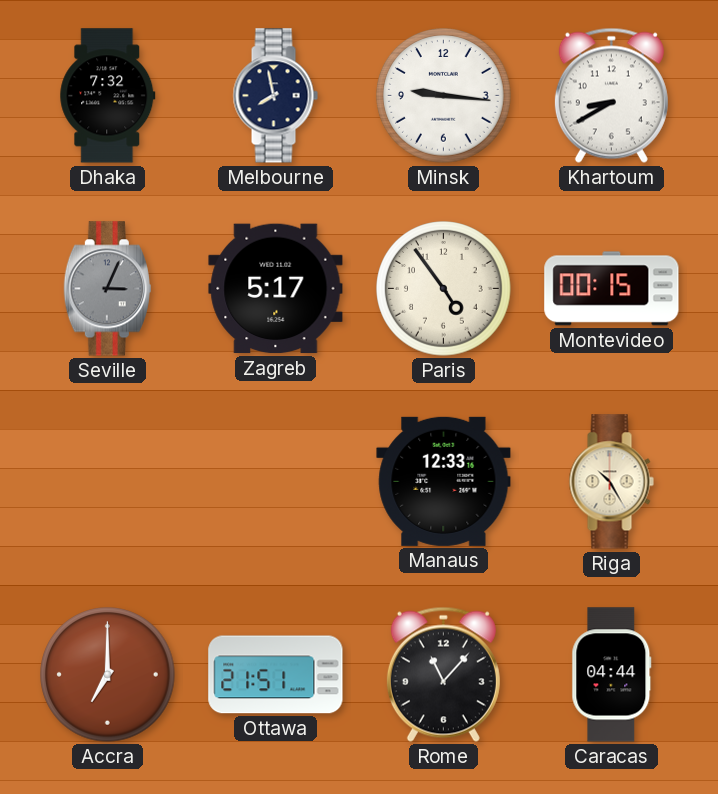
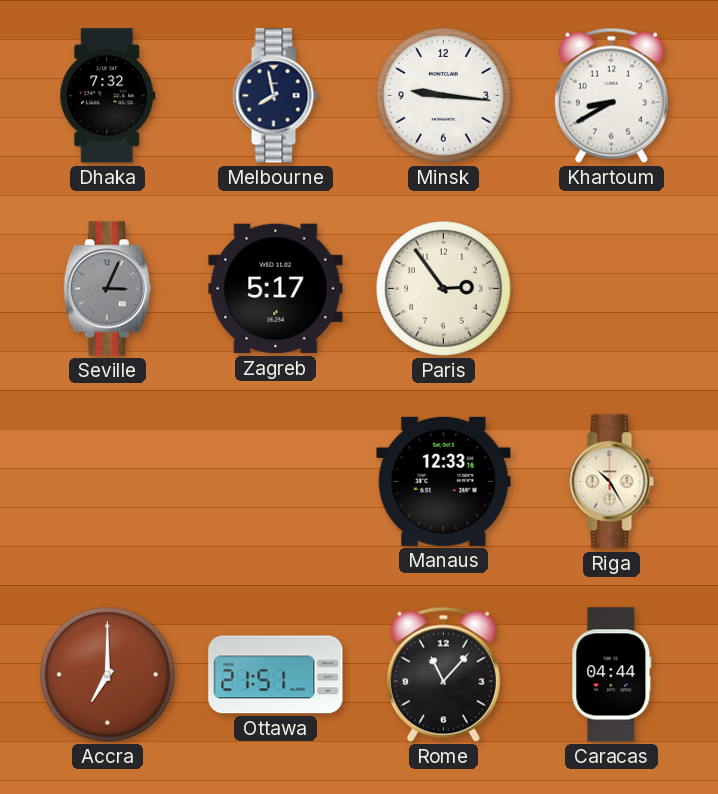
Paris: 4:54 -> 2:54
Montevideo: 00:15 -> none
